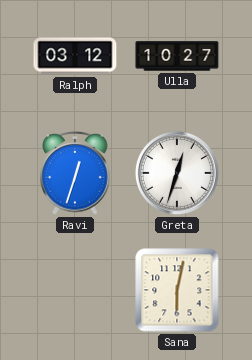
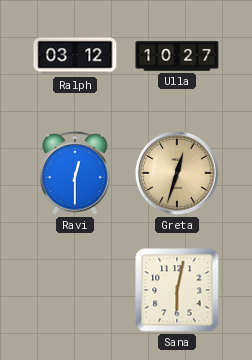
Ravi: 12:33 -> 12:30
Greta dial: white -> champagne
